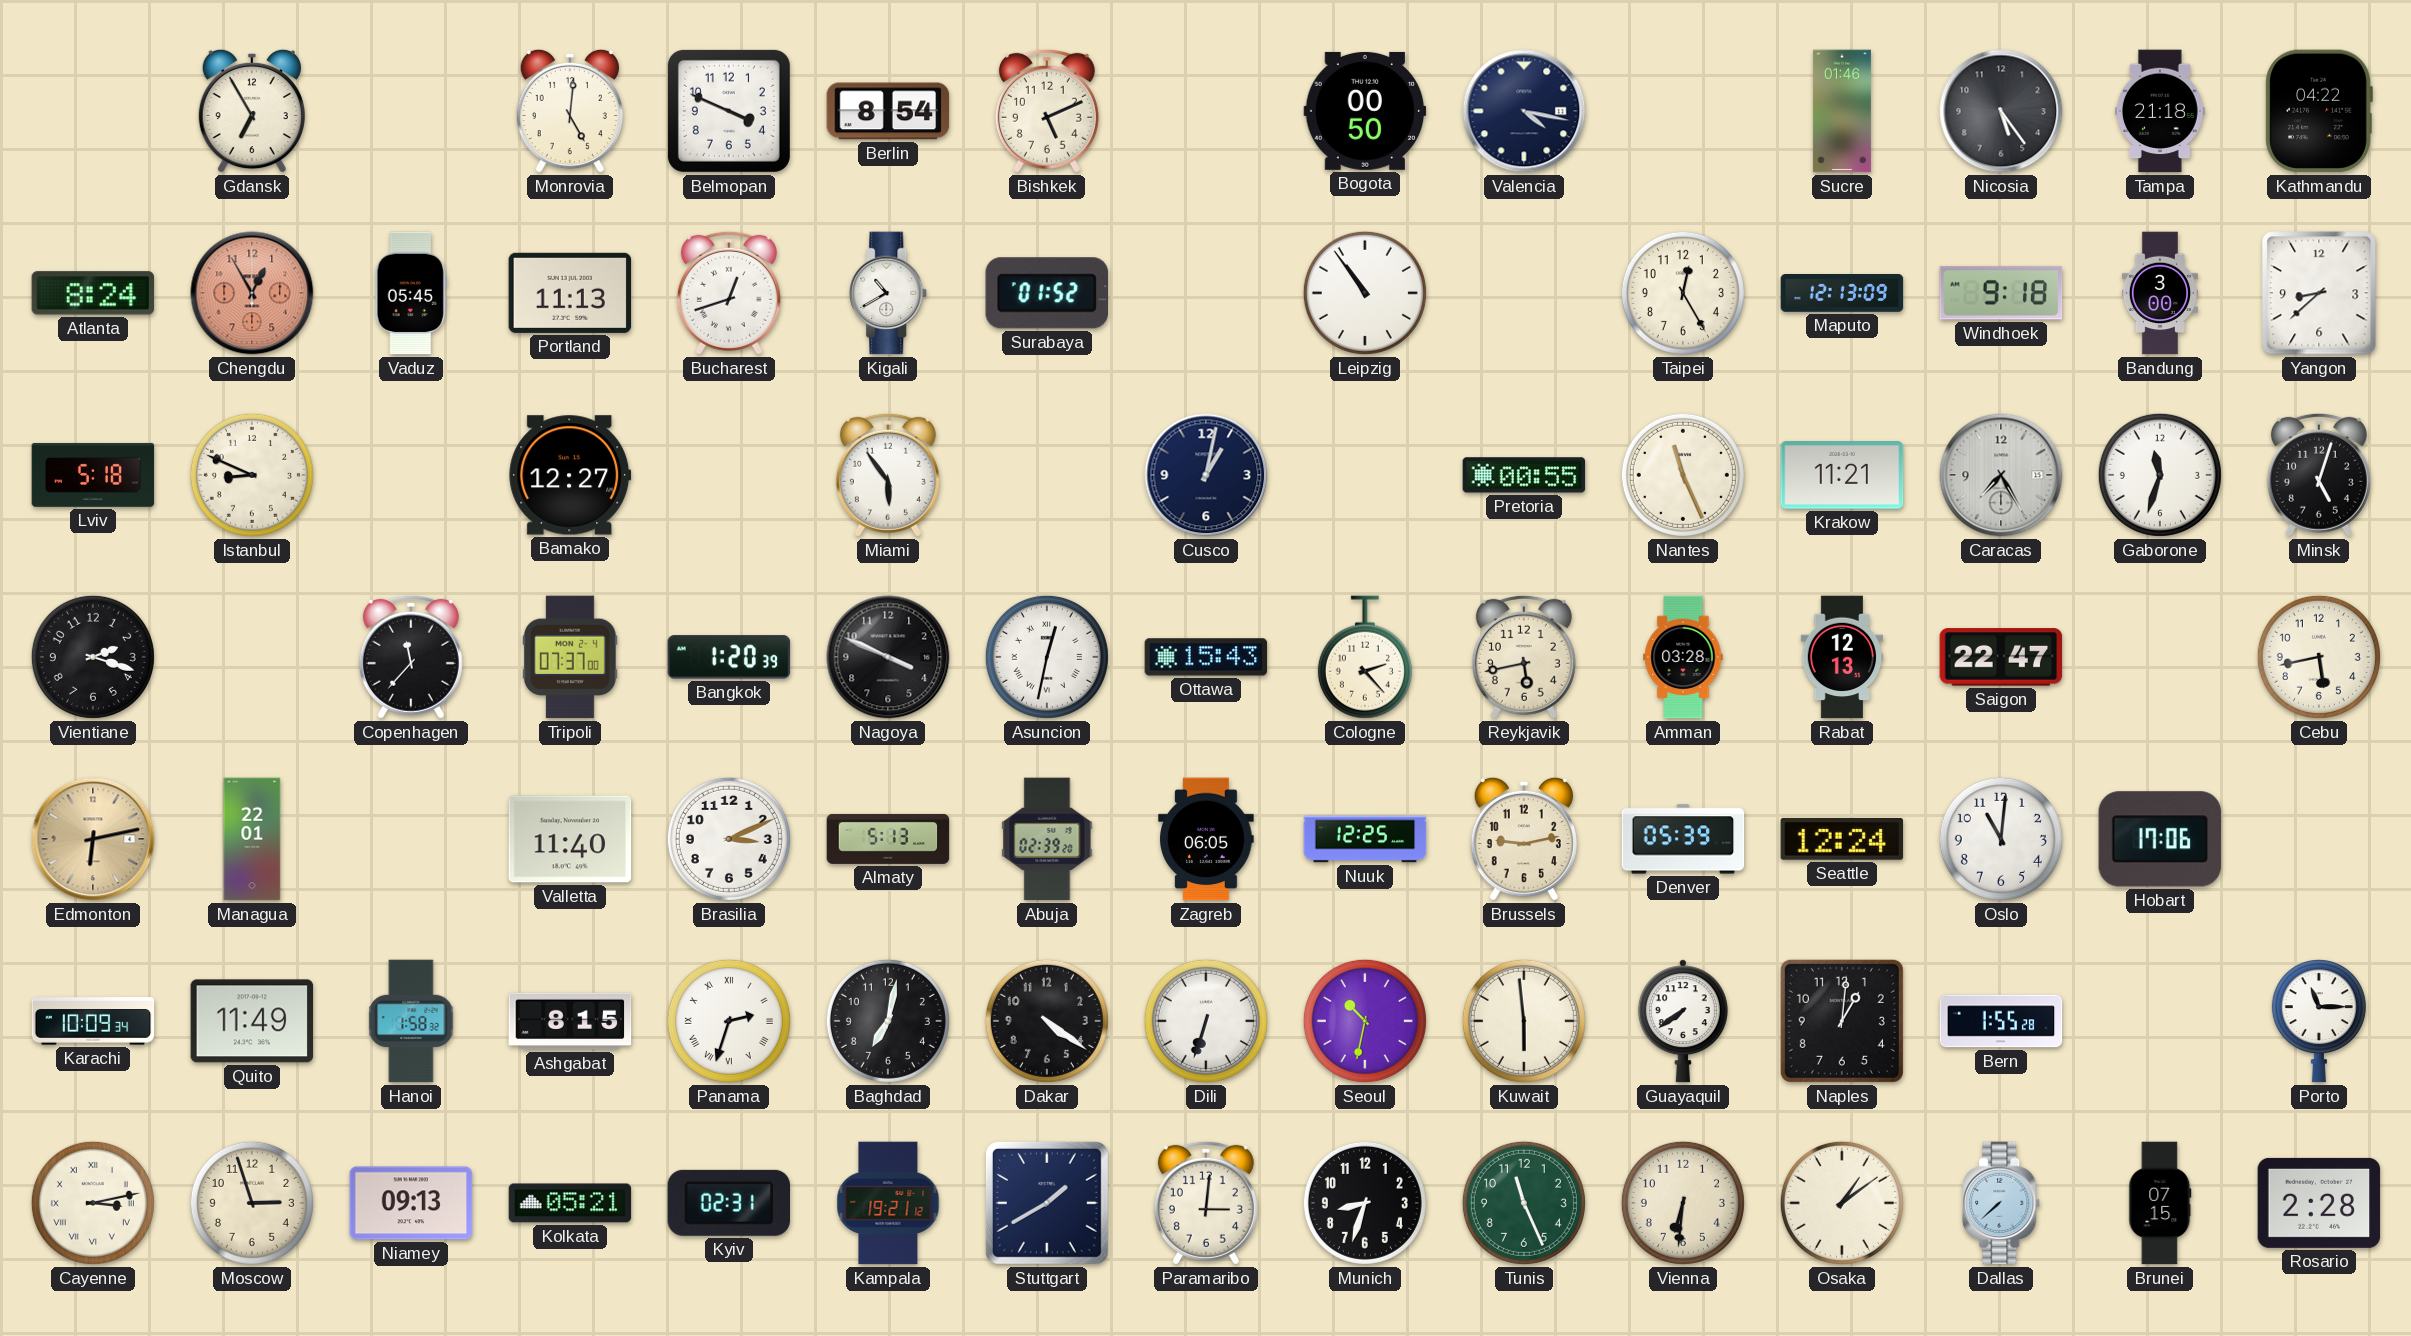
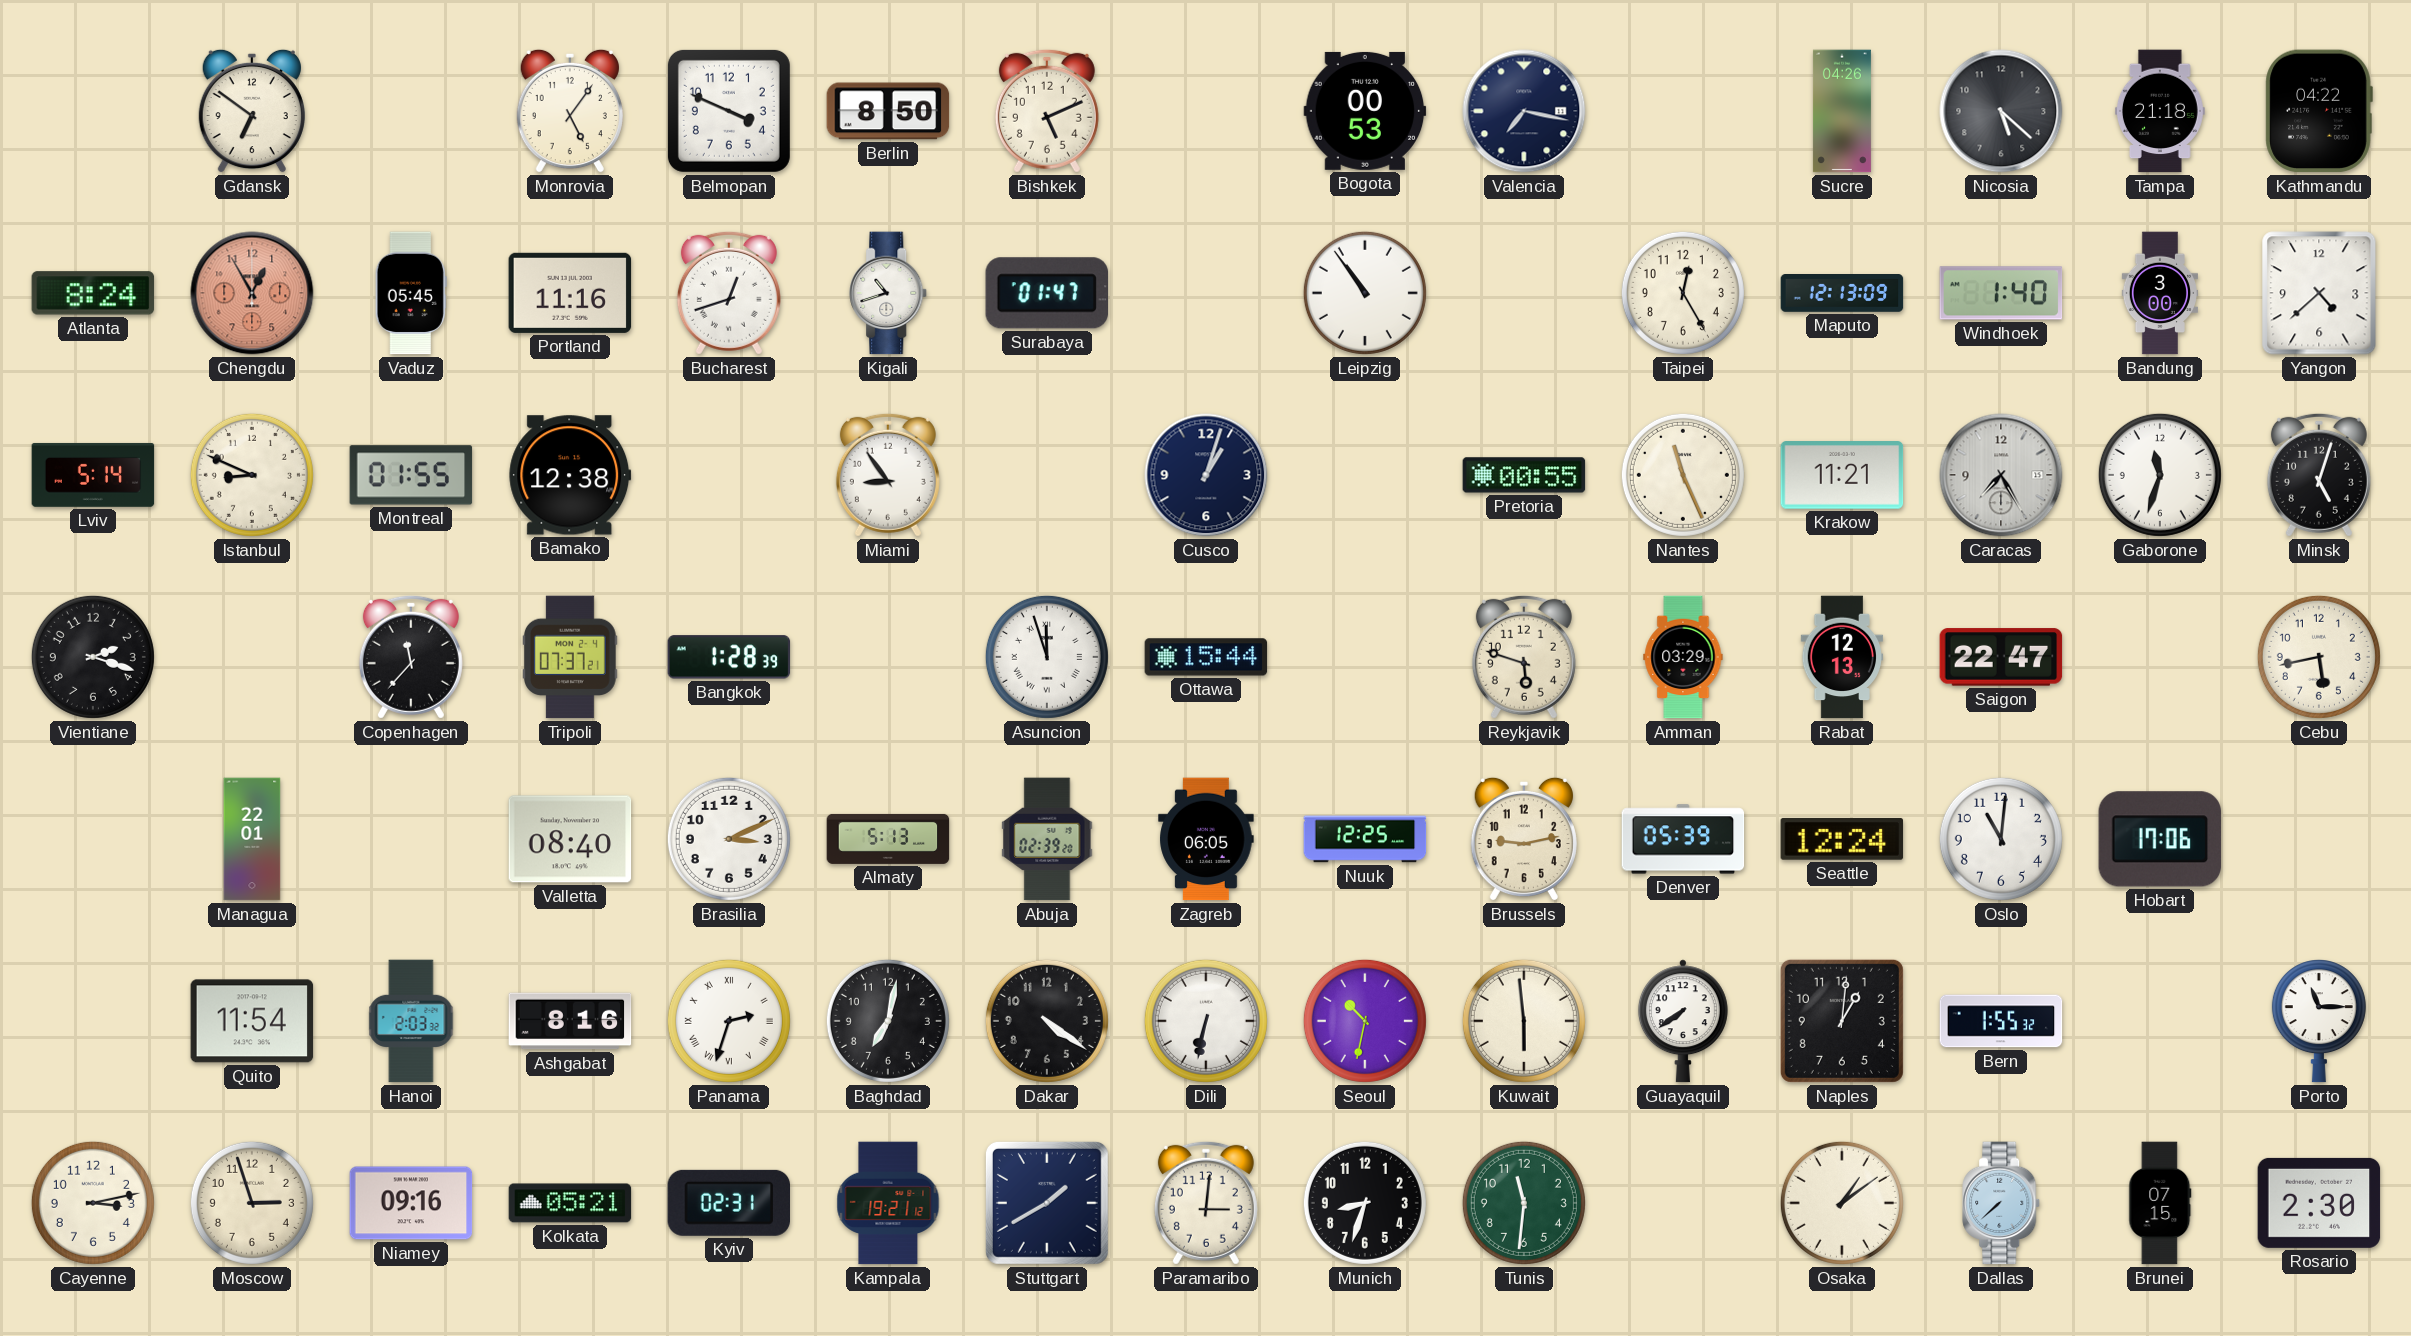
Gdansk: 6:55 -> 6:51
Monrovia: 5:01 -> 5:06
Berlin: 8:54 -> 8:50
Bogota: 00:50 -> 00:53
Valencia: 4:17 -> 7:17
Sucre: 01:46 -> 04:26
Nicosia: 5:24 -> 5:22
Portland: 11:13 -> 11:16
Kigali: 10:40 -> 10:42
Surabaya: 01:52 -> 01:47
Windhoek: 9:18 -> 1:40
Yangon: 8:38 -> 4:38
Lviv: 5:18 -> 5:14
Montreal: none -> 01:55
Bamako: 12:27 -> 12:38
Miami: 5:54 -> 8:54
Cusco: 1:02 -> 1:03
Tripoli: 07:37:00 -> 07:37:21
Bangkok: 1:20 -> 1:28
Nagoya: 3:49 -> none
Asuncion: 12:32 -> 11:57
Ottawa: 15:43 -> 15:44
Cologne: 2:23 -> none
Reykjavik: 5:43 -> 5:48
Amman: 03:28 -> 03:29
Edmonton: 6:13 -> none
Valletta: 11:40 -> 08:40
Karachi: 10:09 -> none
Quito: 11:49 -> 11:54
Hanoi: 1:58 -> 2:03
Ashgabat: 8:15 -> 8:16
Dili: 6:33 -> 6:32
Bern: 1:55:28 -> 1:55:32
Cayenne numerals: Roman -> Arabic
Niamey: 09:13 -> 09:16
Tunis: 11:26 -> 11:31
Vienna: 6:31 -> none
Rosario: 2:28 -> 2:30
